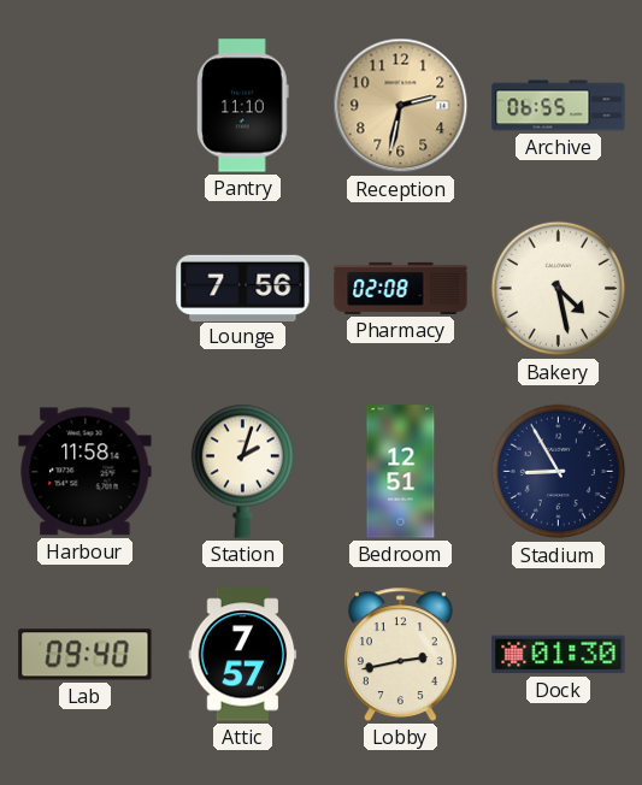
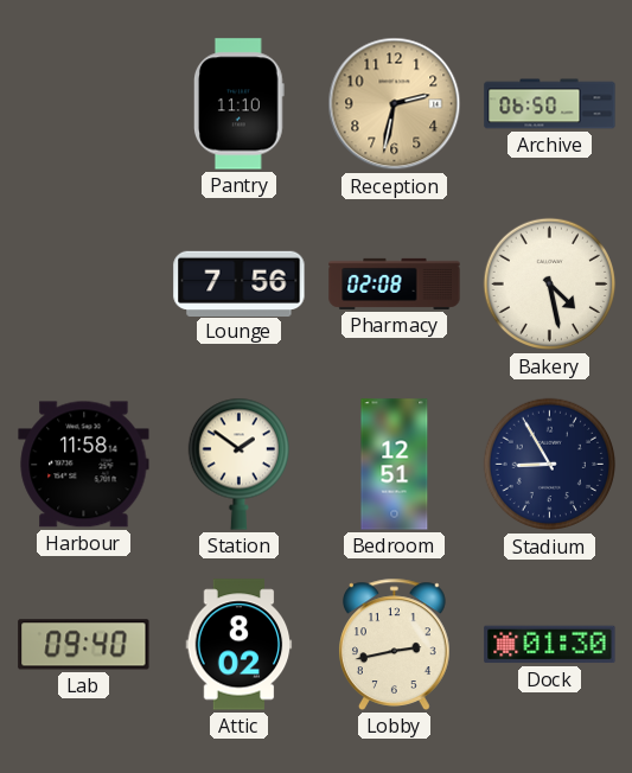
Archive: 06:55 -> 06:50
Station: 2:03 -> 1:51
Attic: 7:57 -> 8:02
